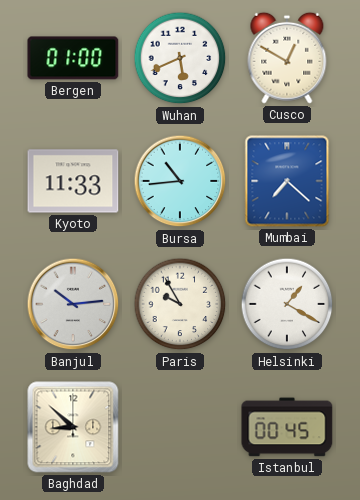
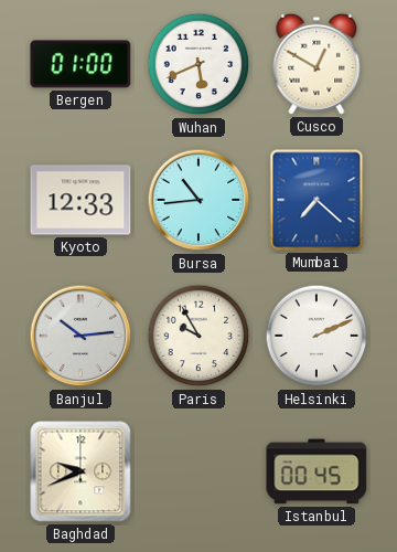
Kyoto: 11:33 -> 12:33
Helsinki: 1:20 -> 2:11
Baghdad: 8:52 -> 9:41
